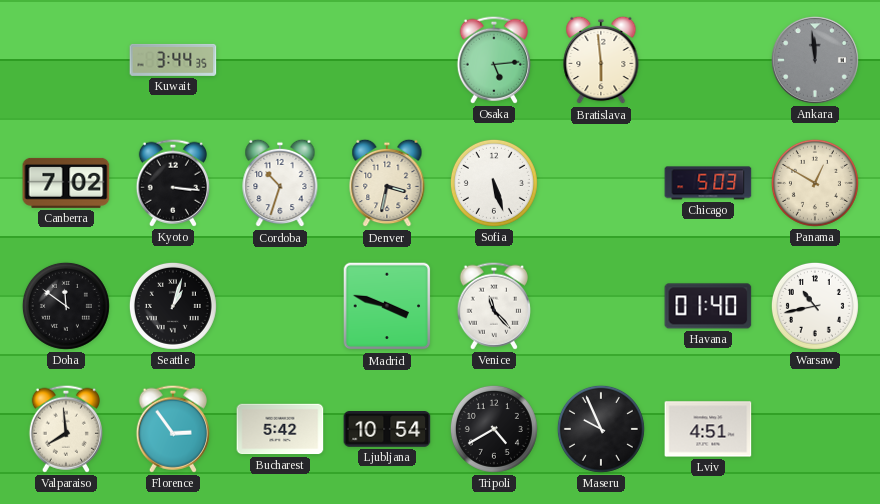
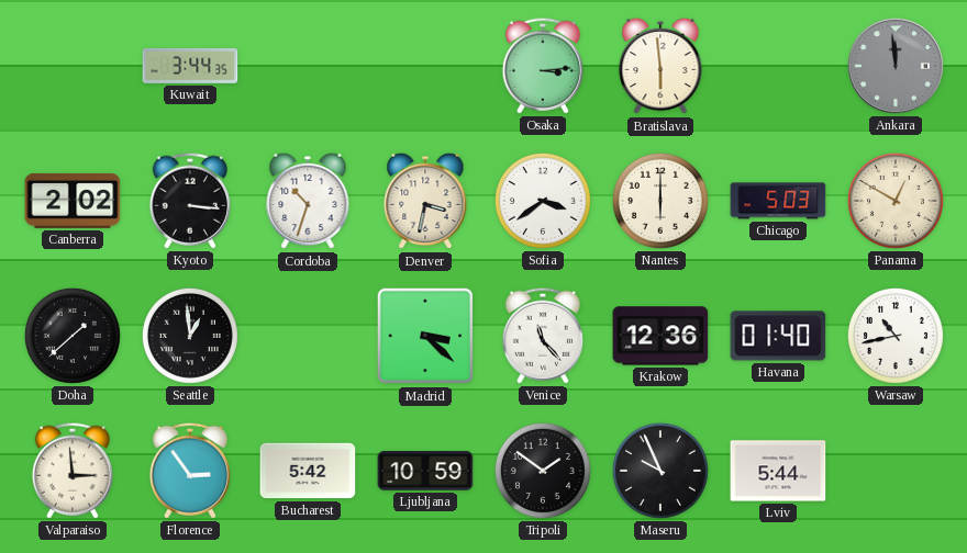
Osaka: 5:14 -> 3:14
Canberra: 7:02 -> 2:02
Sofia: 5:27 -> 3:39
Nantes: none -> 6:00
Doha: 11:51 -> 1:38
Seattle: 1:03 -> 12:59
Madrid: 3:48 -> 3:22
Krakow: none -> 12:36
Valparaiso: 7:59 -> 2:59
Ljubljana: 10:54 -> 10:59
Tripoli: 4:40 -> 1:51
Lviv: 4:51 -> 5:44
